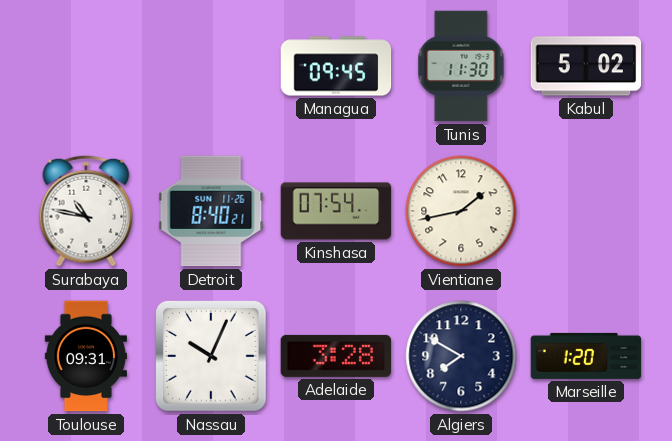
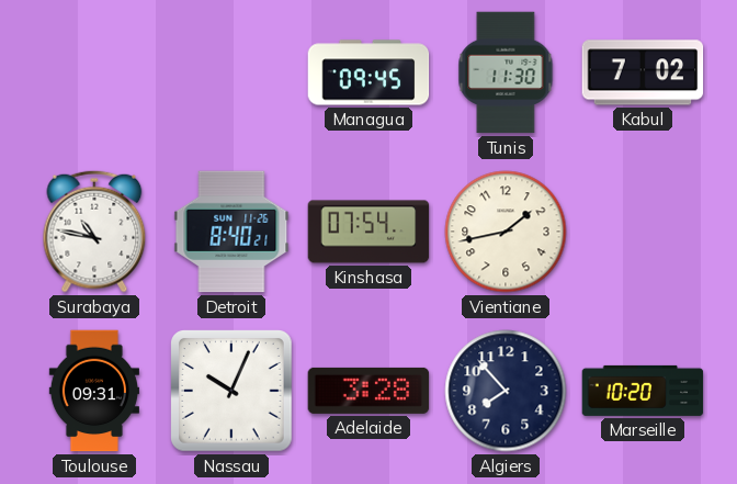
Kabul: 5:02 -> 7:02
Algiers: 7:50 -> 7:53
Marseille: 1:20 -> 10:20
